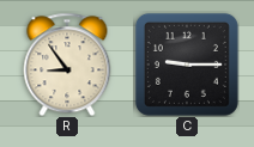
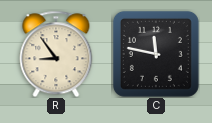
C: 9:15 -> 11:47
